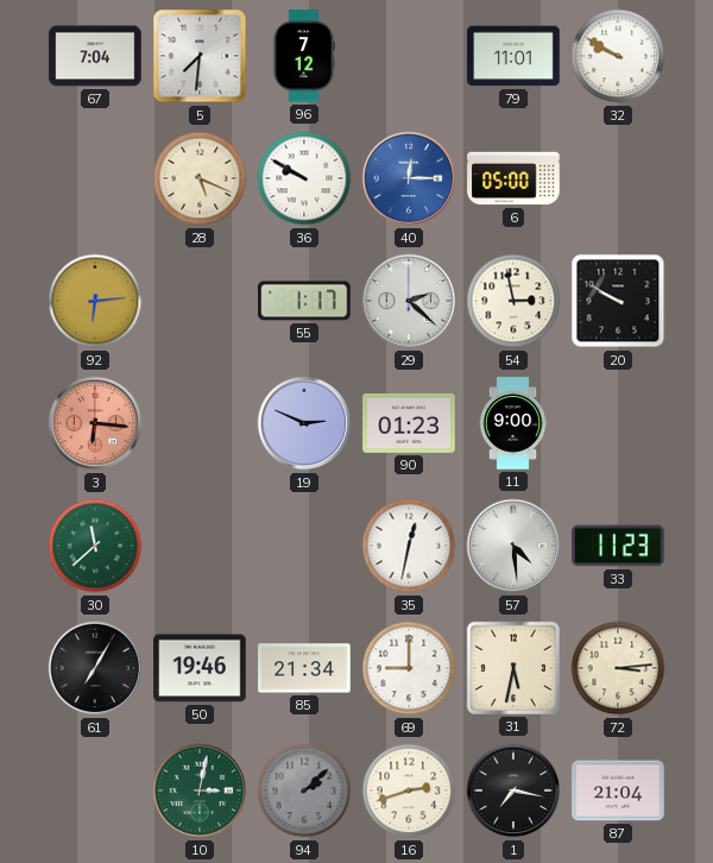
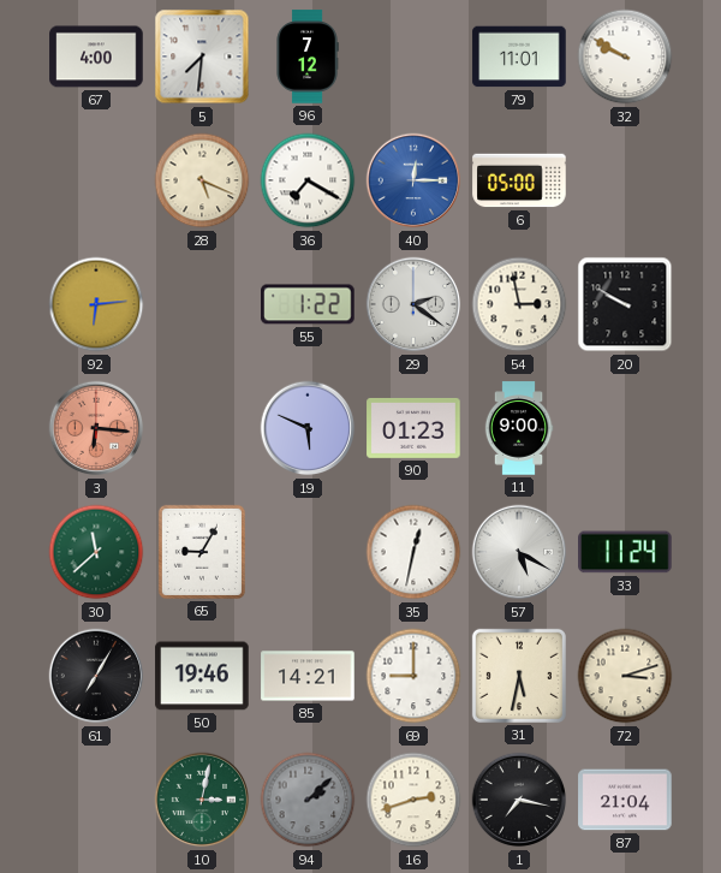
67: 7:04 -> 4:00
36: 9:50 -> 7:20
55: 1:17 -> 1:22
29: 2:22 -> 2:21
19: 2:49 -> 5:49
65: none -> 9:05
57: 4:29 -> 5:20
33: 11:23 -> 11:24
85: 21:34 -> 14:21
72: 3:14 -> 3:12
